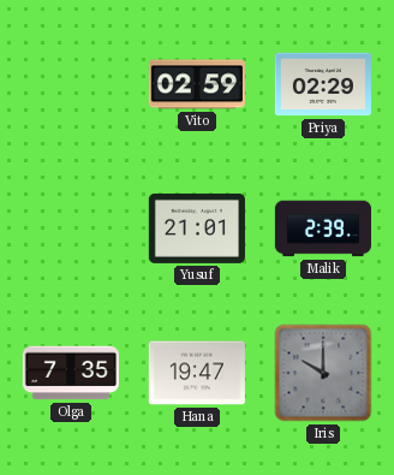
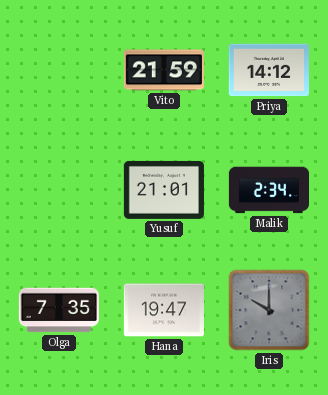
Vito: 02:59 -> 21:59
Priya: 02:29 -> 14:12
Malik: 2:39 -> 2:34
